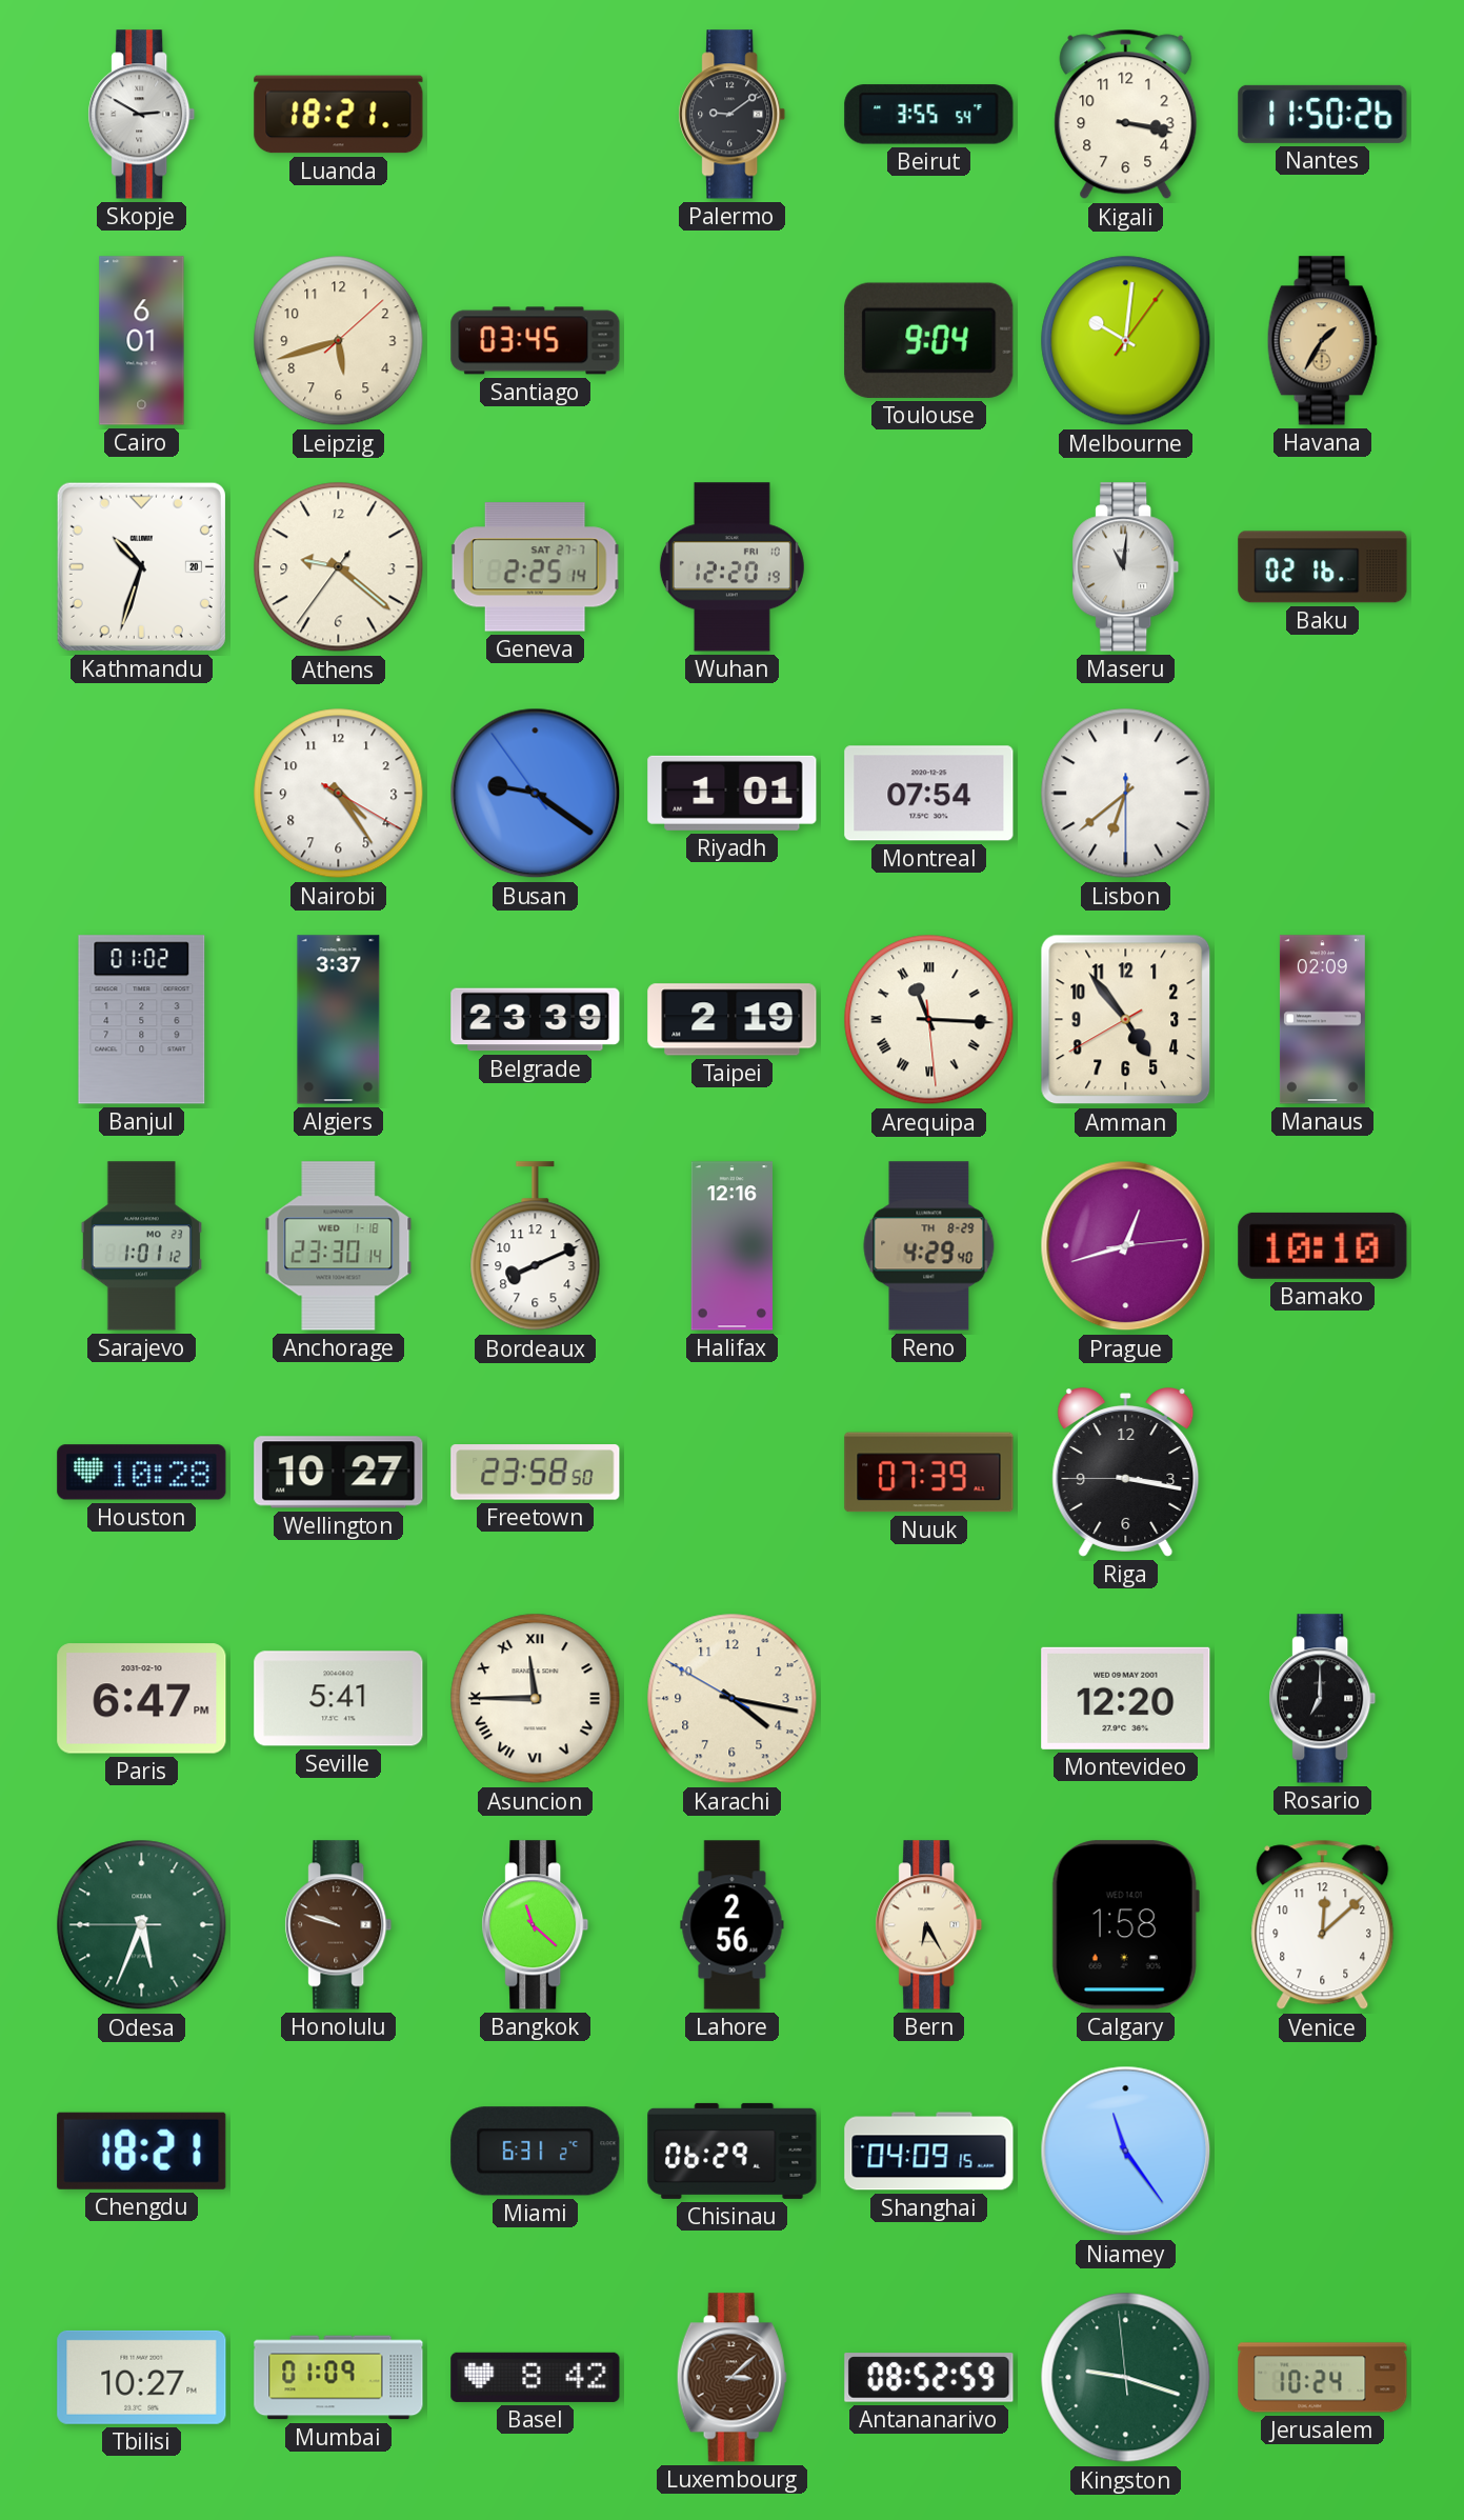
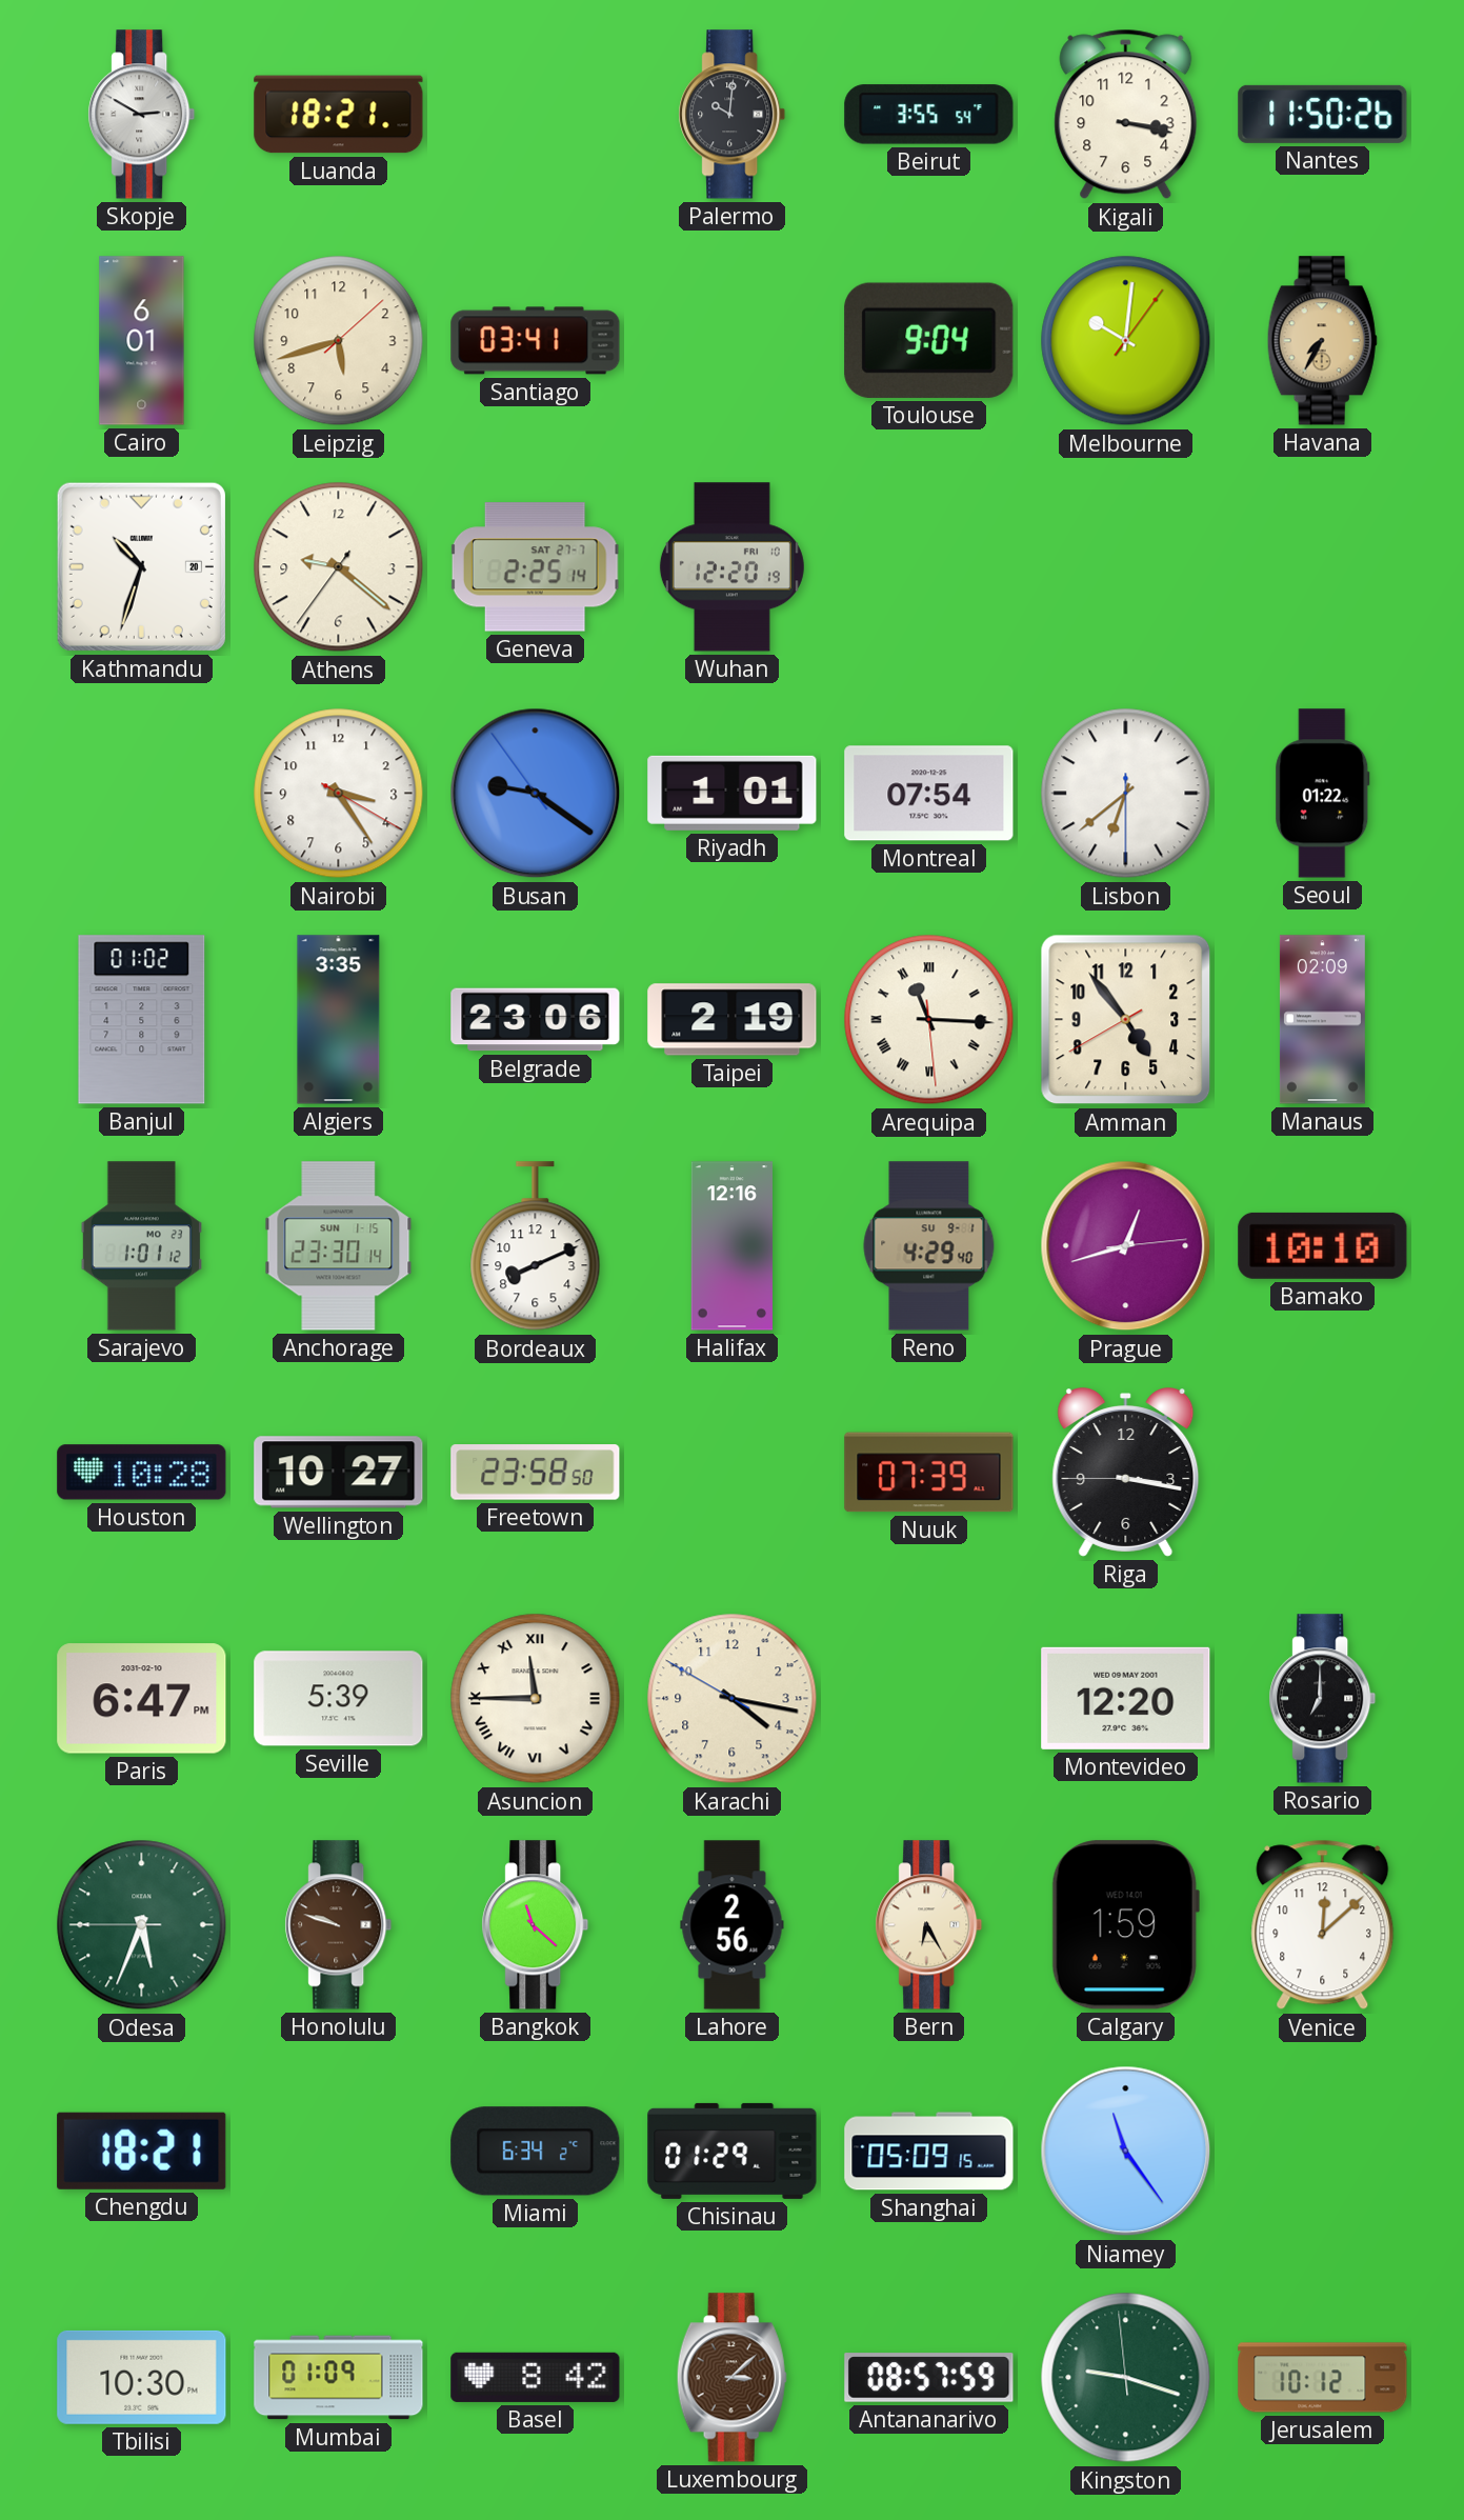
Palermo: 9:09 -> 10:01
Santiago: 03:45 -> 03:41
Havana: 1:35 -> 7:35
Maseru: 11:01 -> none
Baku: 02:16 -> none
Nairobi: 4:24 -> 3:24
Seoul: none -> 01:22
Algiers: 3:37 -> 3:35
Belgrade: 23:39 -> 23:06
Anchorage date: WED 1-18 -> SUN 1-15
Reno date: TH 8-29 -> SU 9-1
Seville: 5:41 -> 5:39
Calgary: 1:58 -> 1:59
Miami: 6:31 -> 6:34
Chisinau: 06:29 -> 01:29
Shanghai: 04:09 -> 05:09
Tbilisi: 10:27 -> 10:30
Antananarivo: 08:52 -> 08:57
Jerusalem: 10:24 -> 10:12
